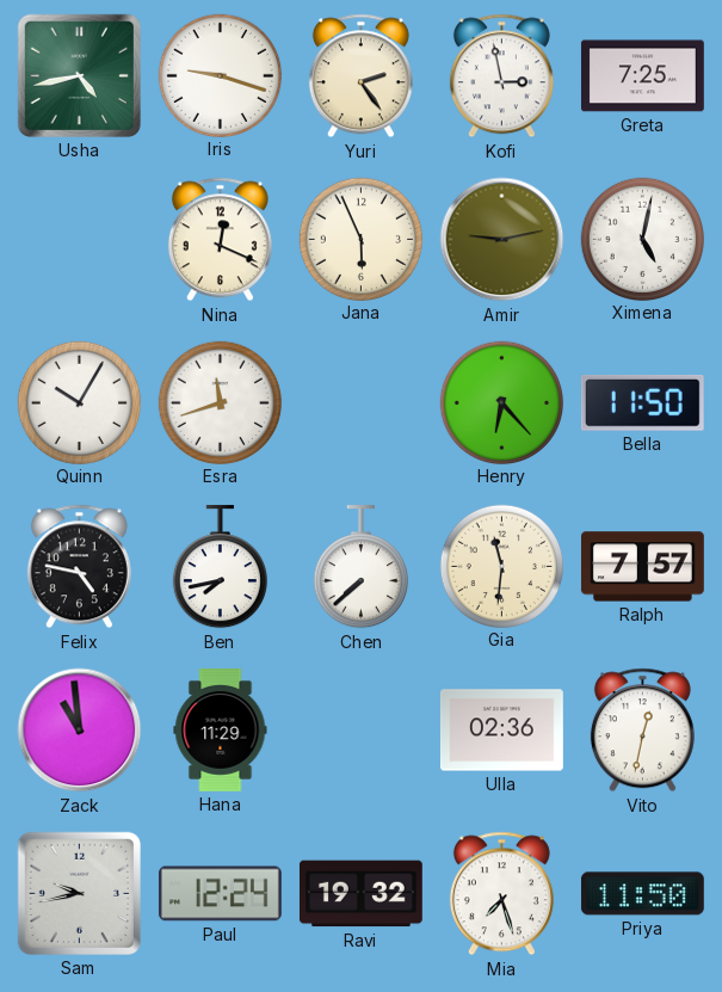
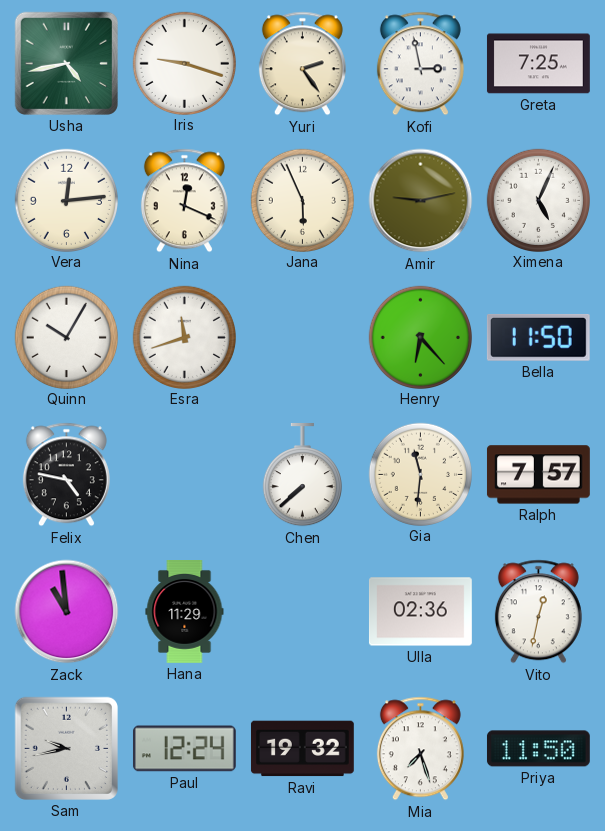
Vera: none -> 12:14
Ximena: 5:02 -> 5:04
Ben: 7:43 -> none
